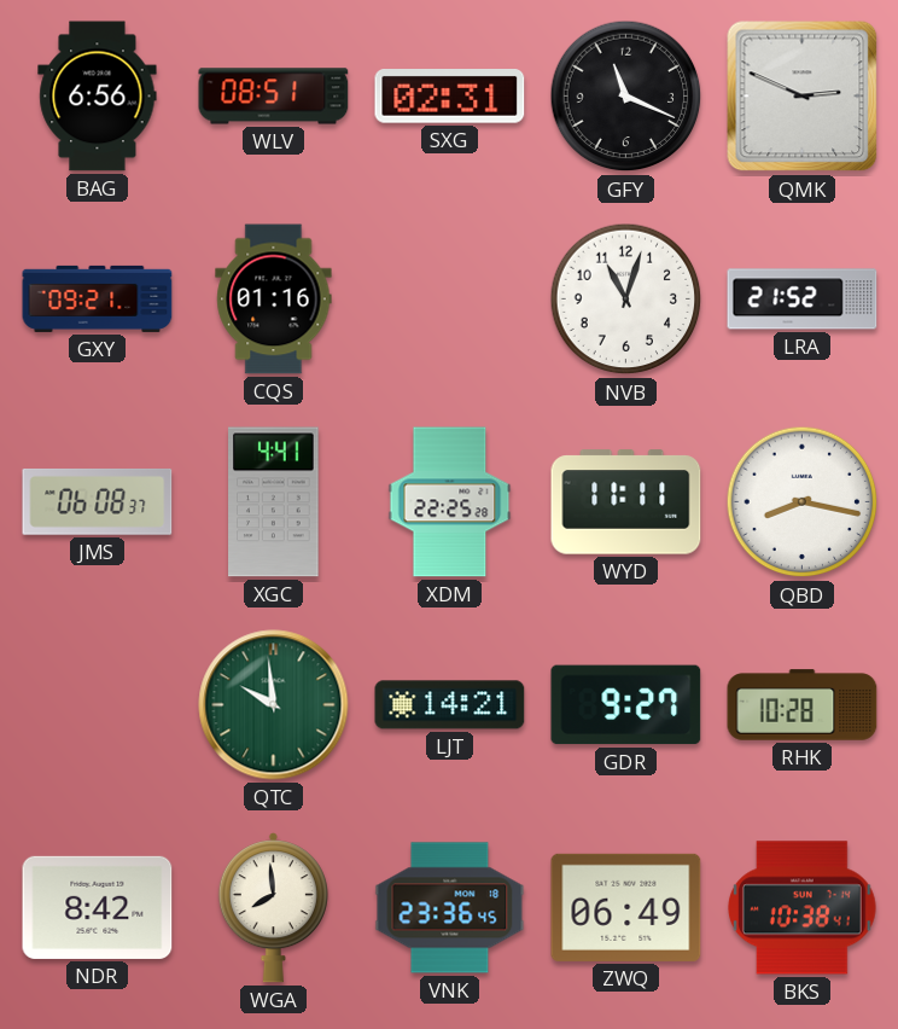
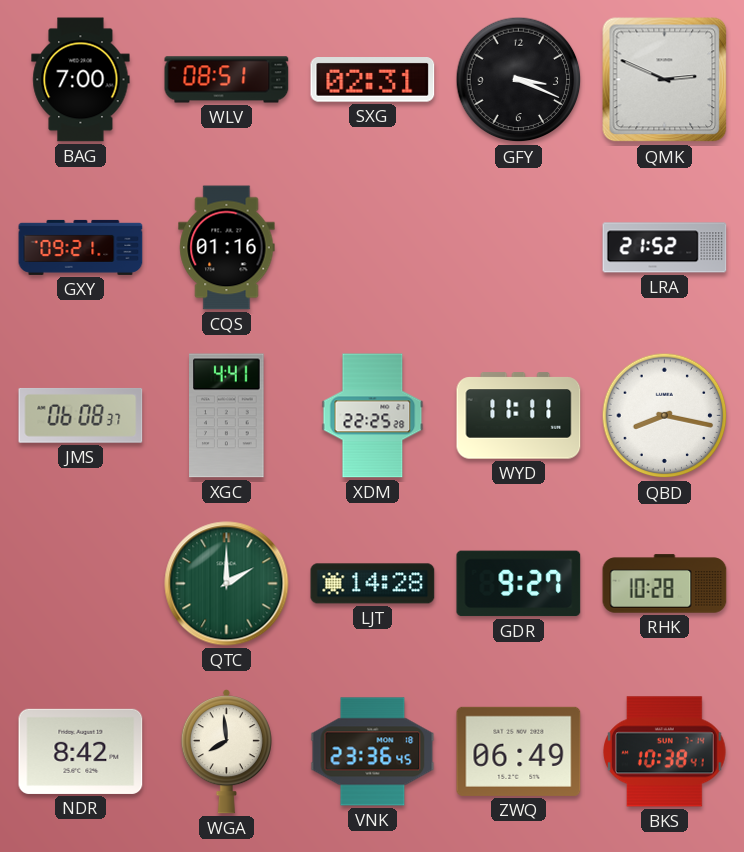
BAG: 6:56 -> 7:00
GFY: 11:19 -> 3:19
NVB: 11:03 -> none
QTC: 9:59 -> 2:00
LJT: 14:21 -> 14:28
